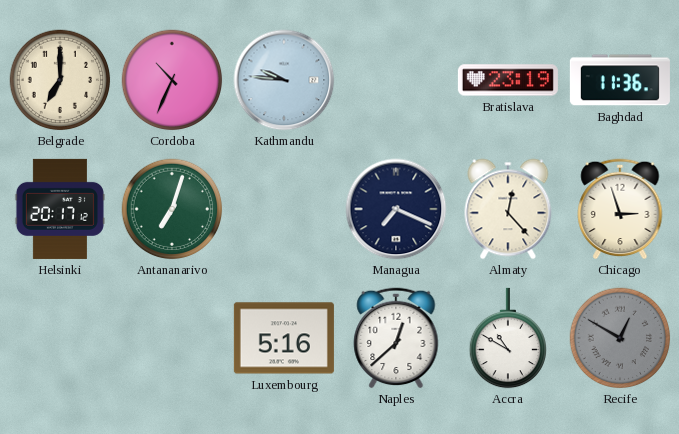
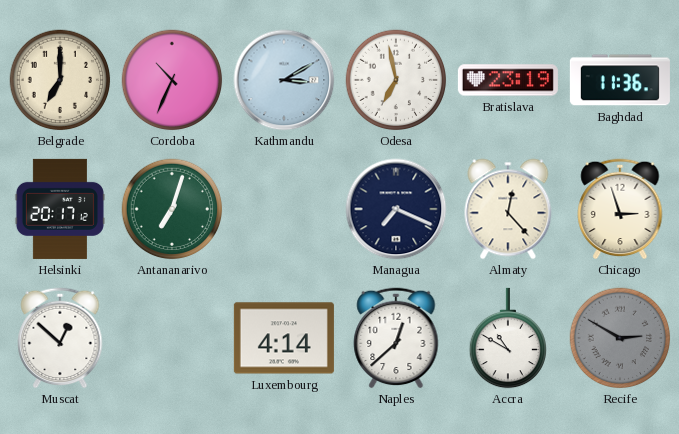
Kathmandu: 9:46 -> 3:10
Odesa: none -> 6:58
Muscat: none -> 12:52
Luxembourg: 5:16 -> 4:14
Recife: 12:50 -> 2:50
